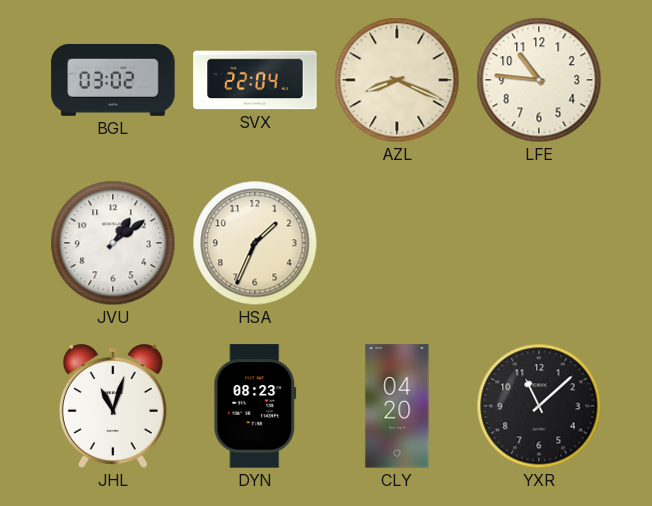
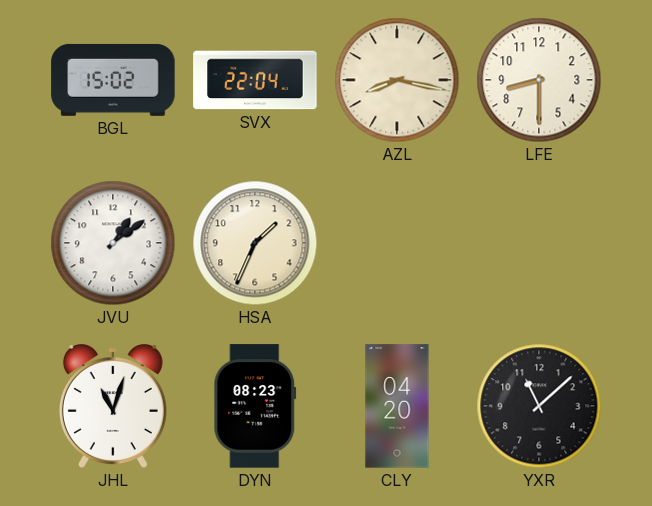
BGL: 03:02 -> 15:02
AZL: 8:19 -> 8:17
LFE: 10:46 -> 8:30
